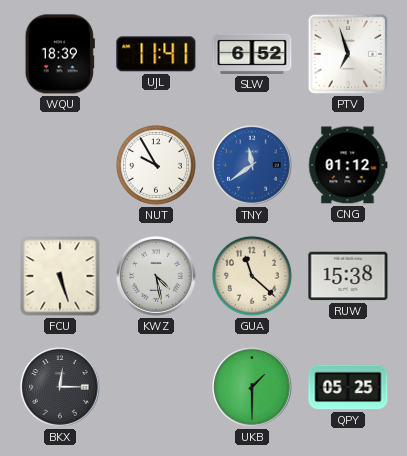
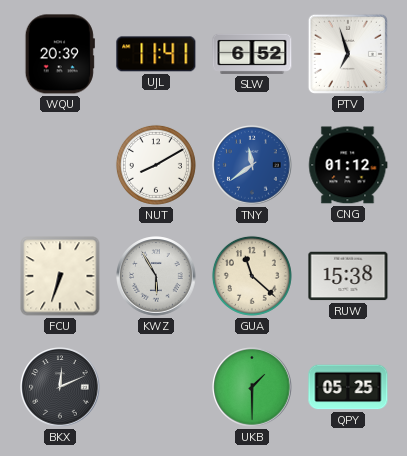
WQU: 18:39 -> 20:39
NUT: 9:55 -> 8:10
FCU: 5:27 -> 6:33
KWZ: 4:28 -> 5:55
BKX: 12:15 -> 12:11
